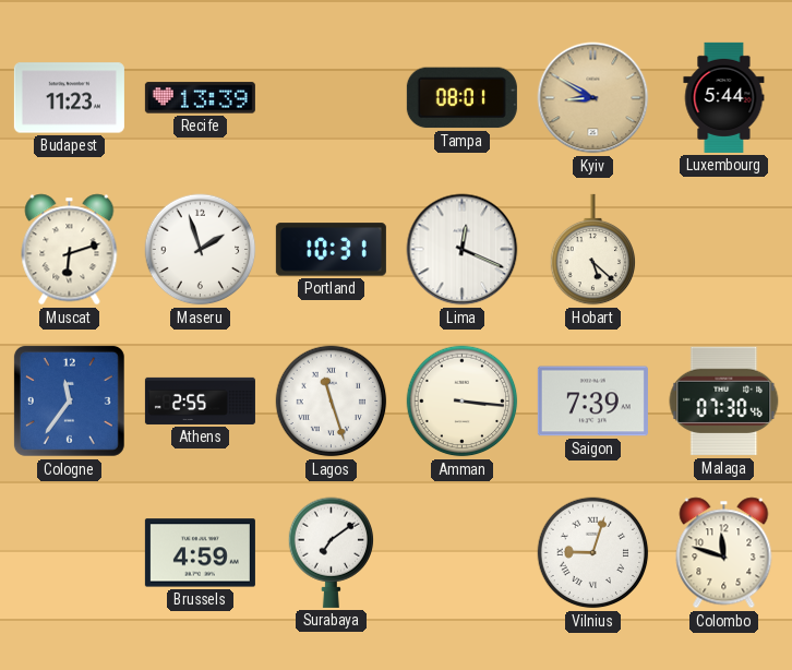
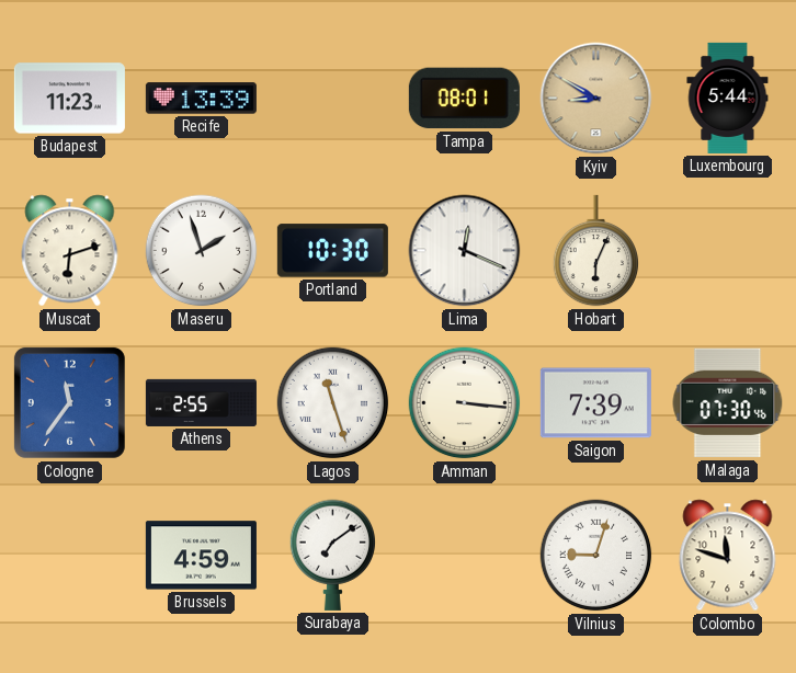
Portland: 10:31 -> 10:30
Hobart: 5:22 -> 6:04
